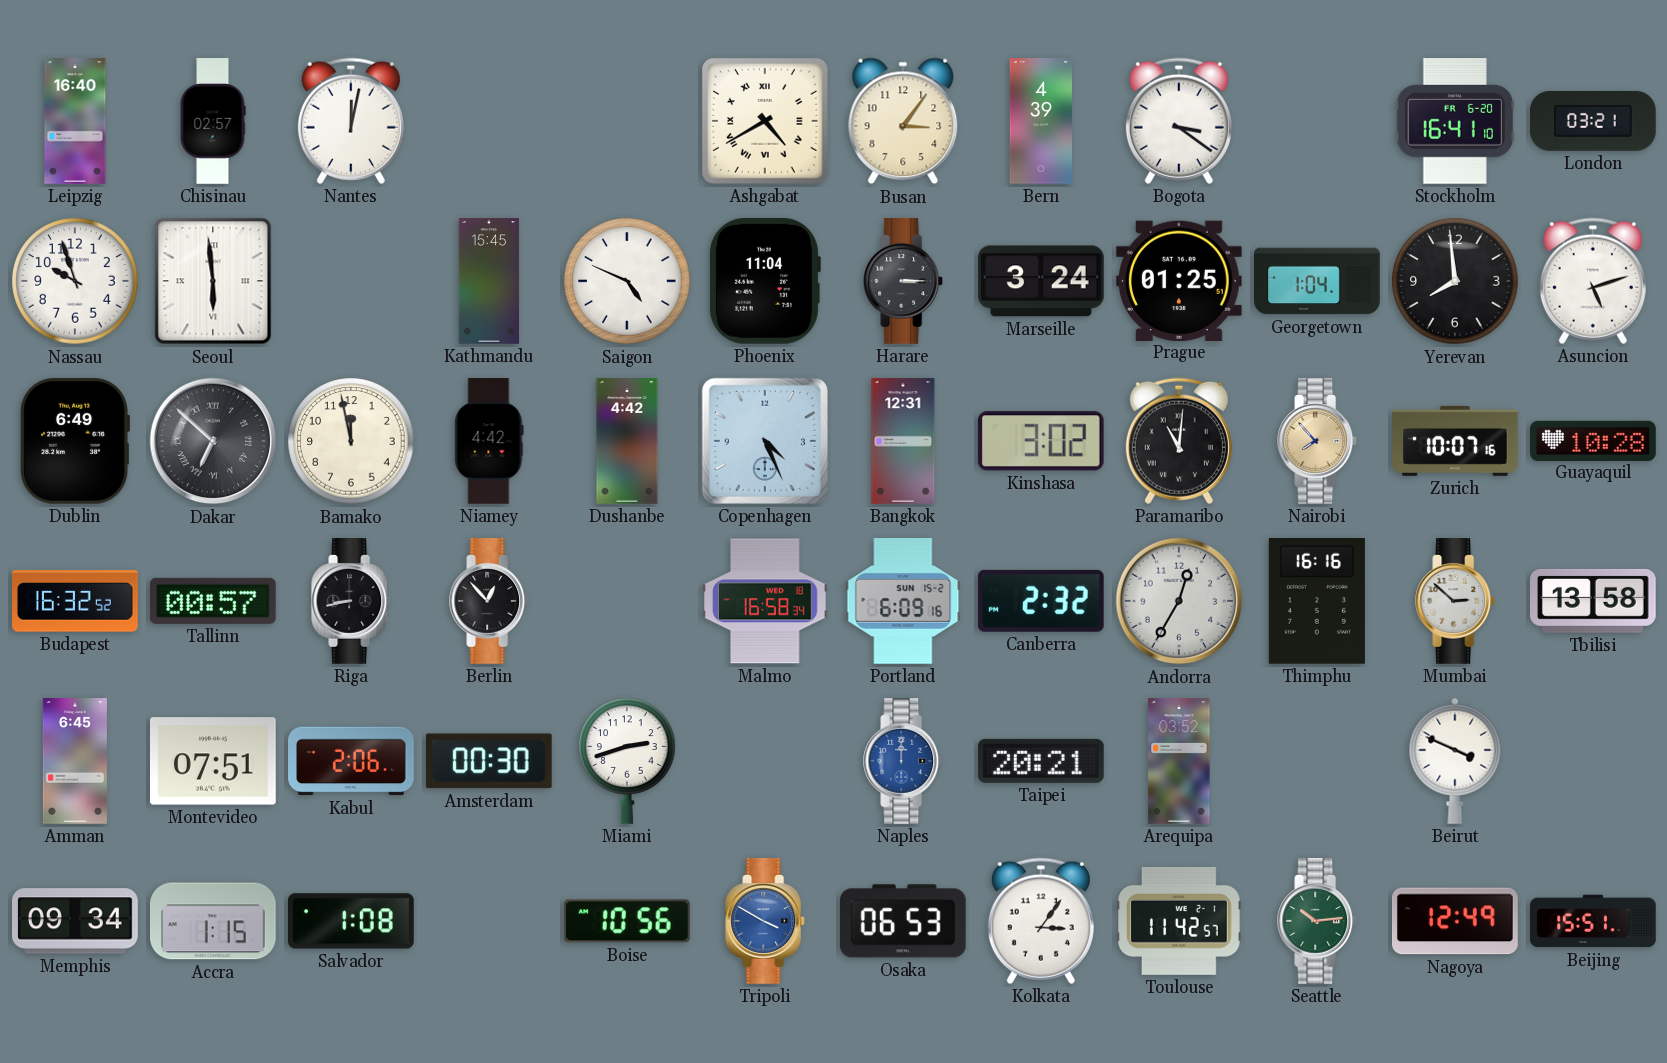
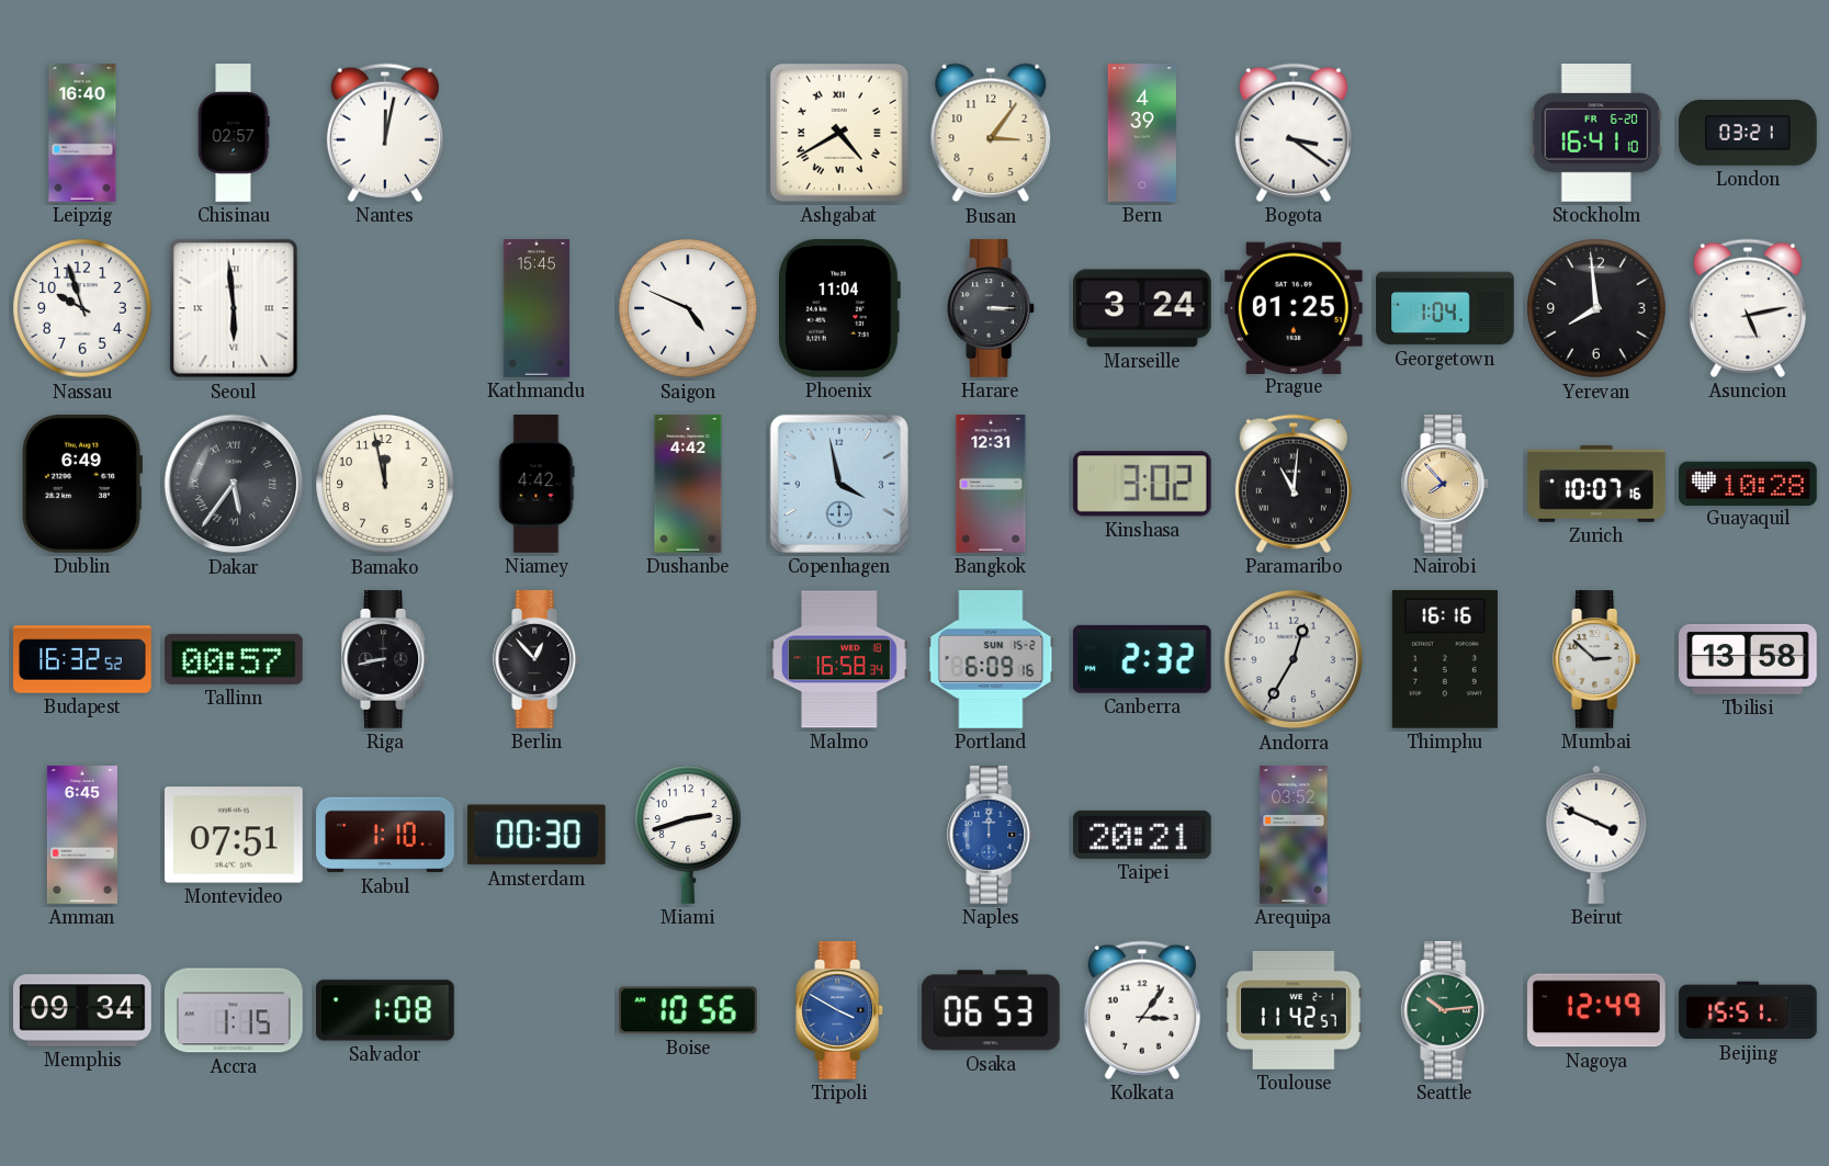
Asuncion: 5:12 -> 5:13
Dakar: 6:52 -> 5:36
Copenhagen: 4:26 -> 3:58
Kabul: 2:06 -> 1:10
